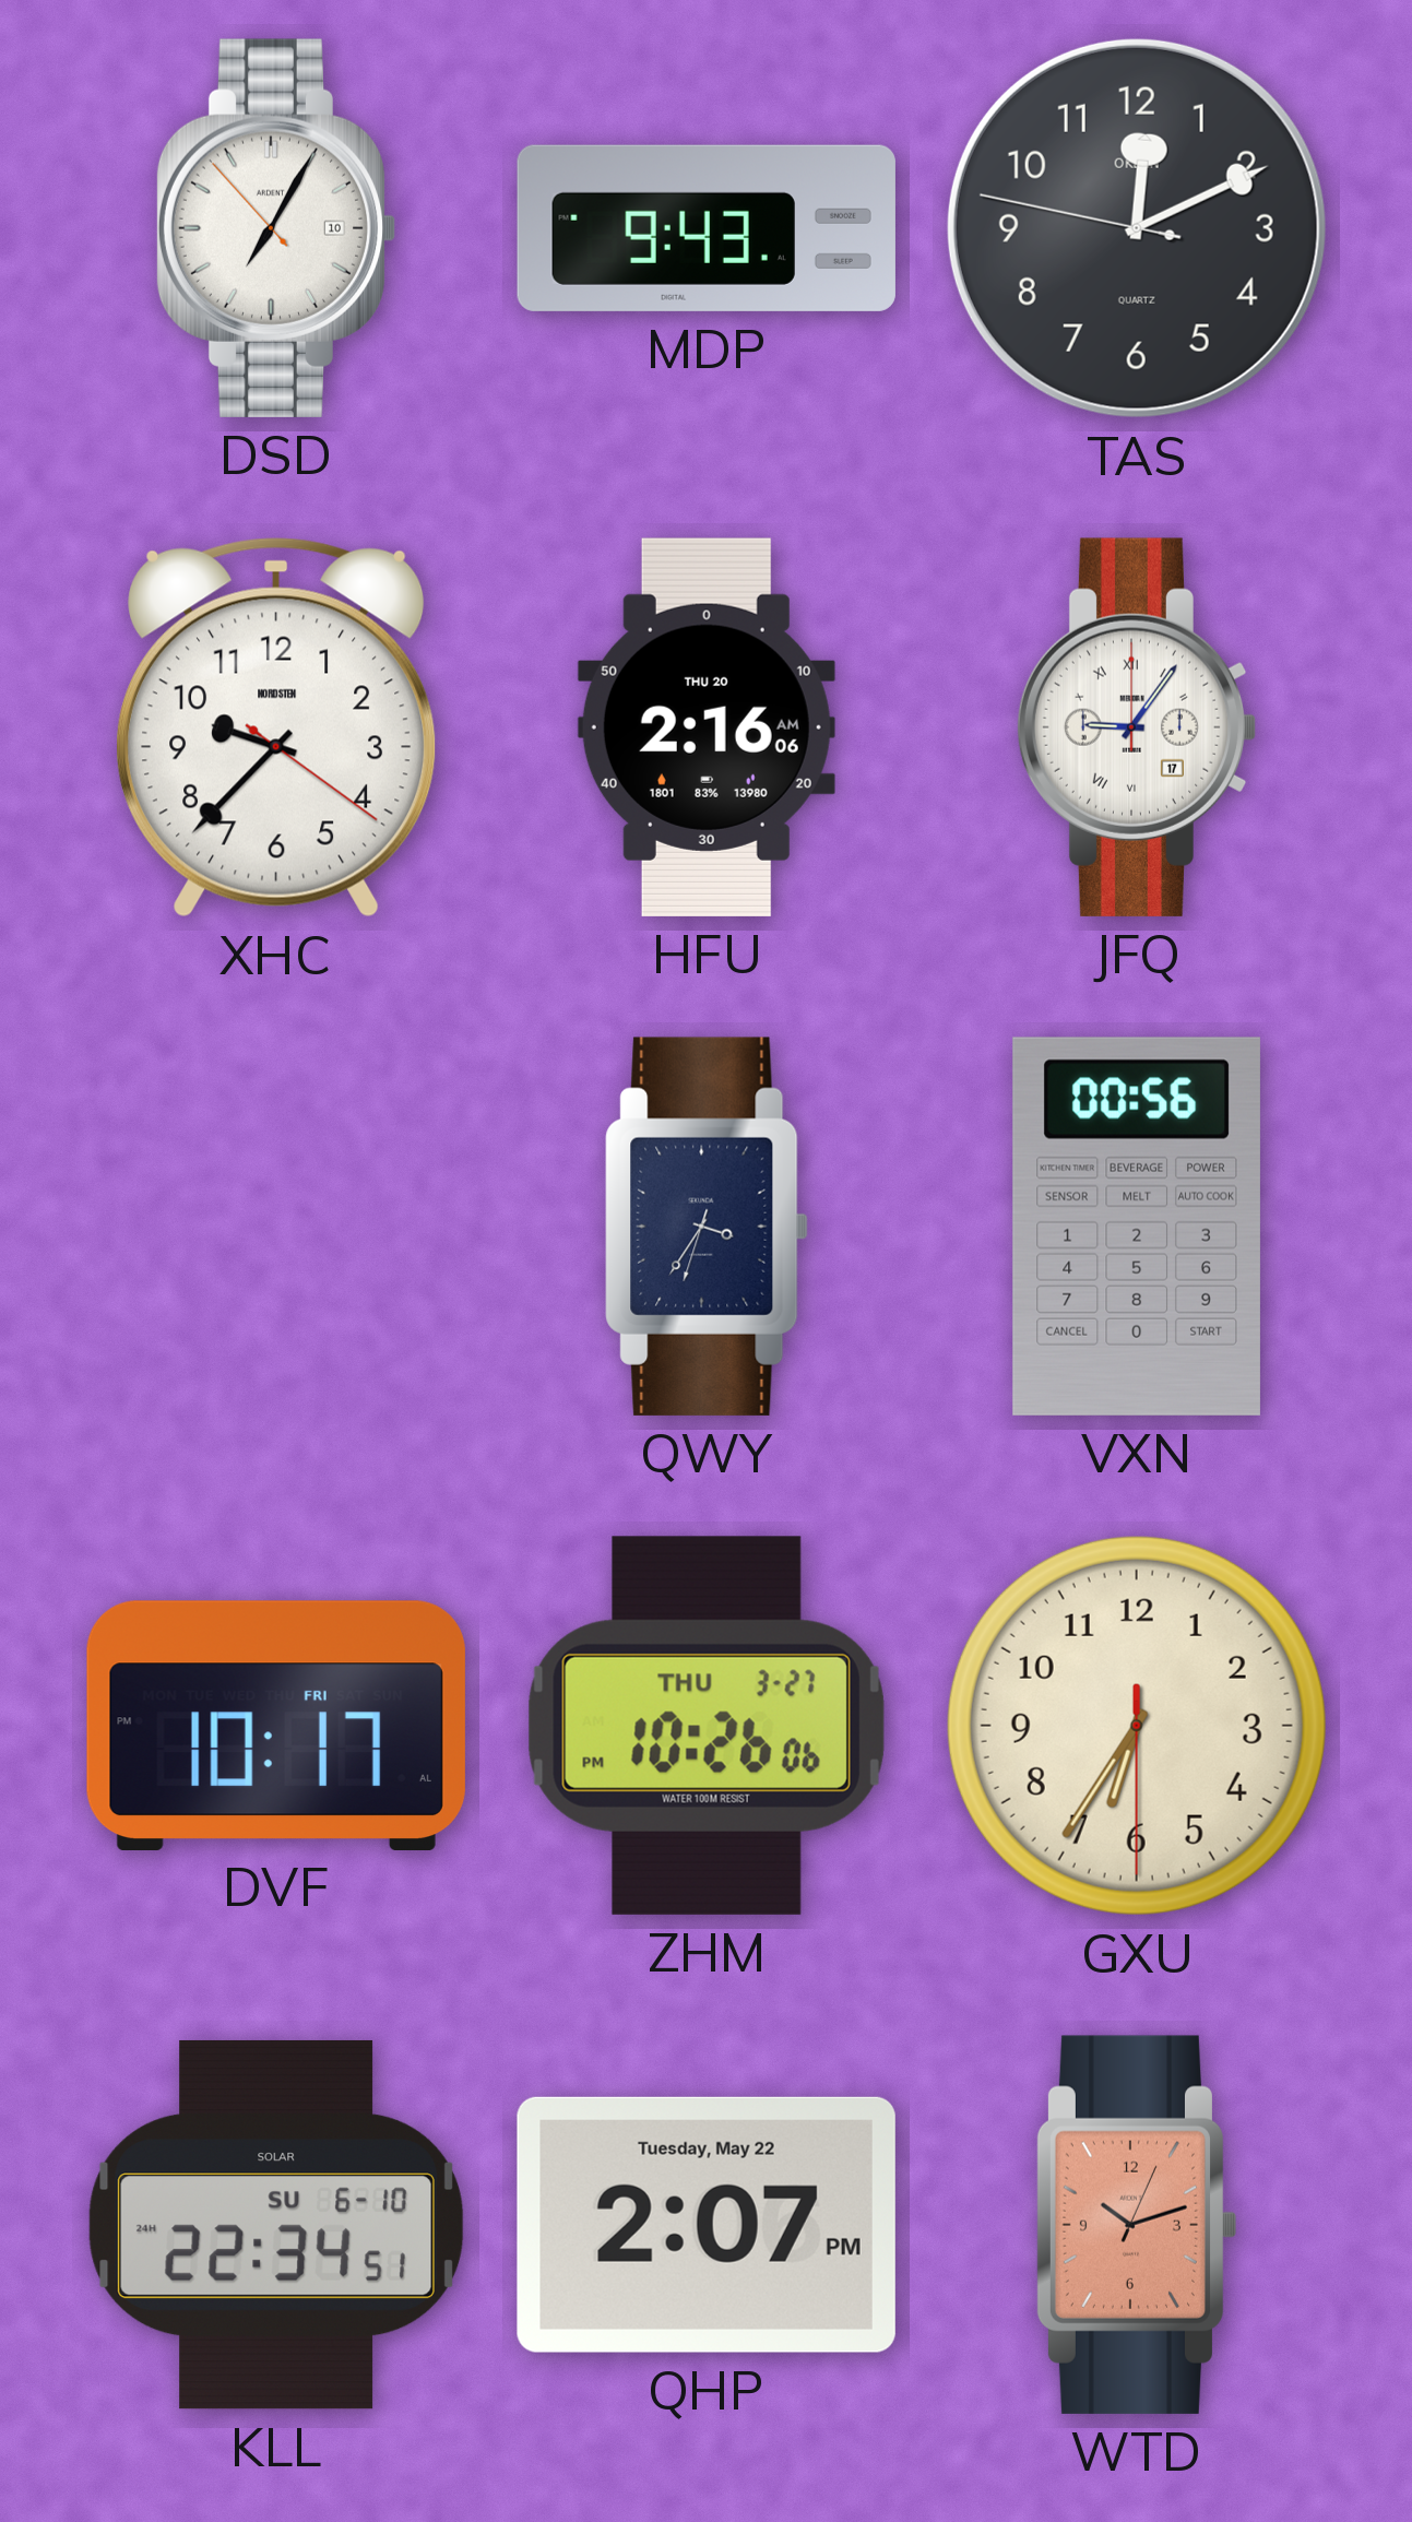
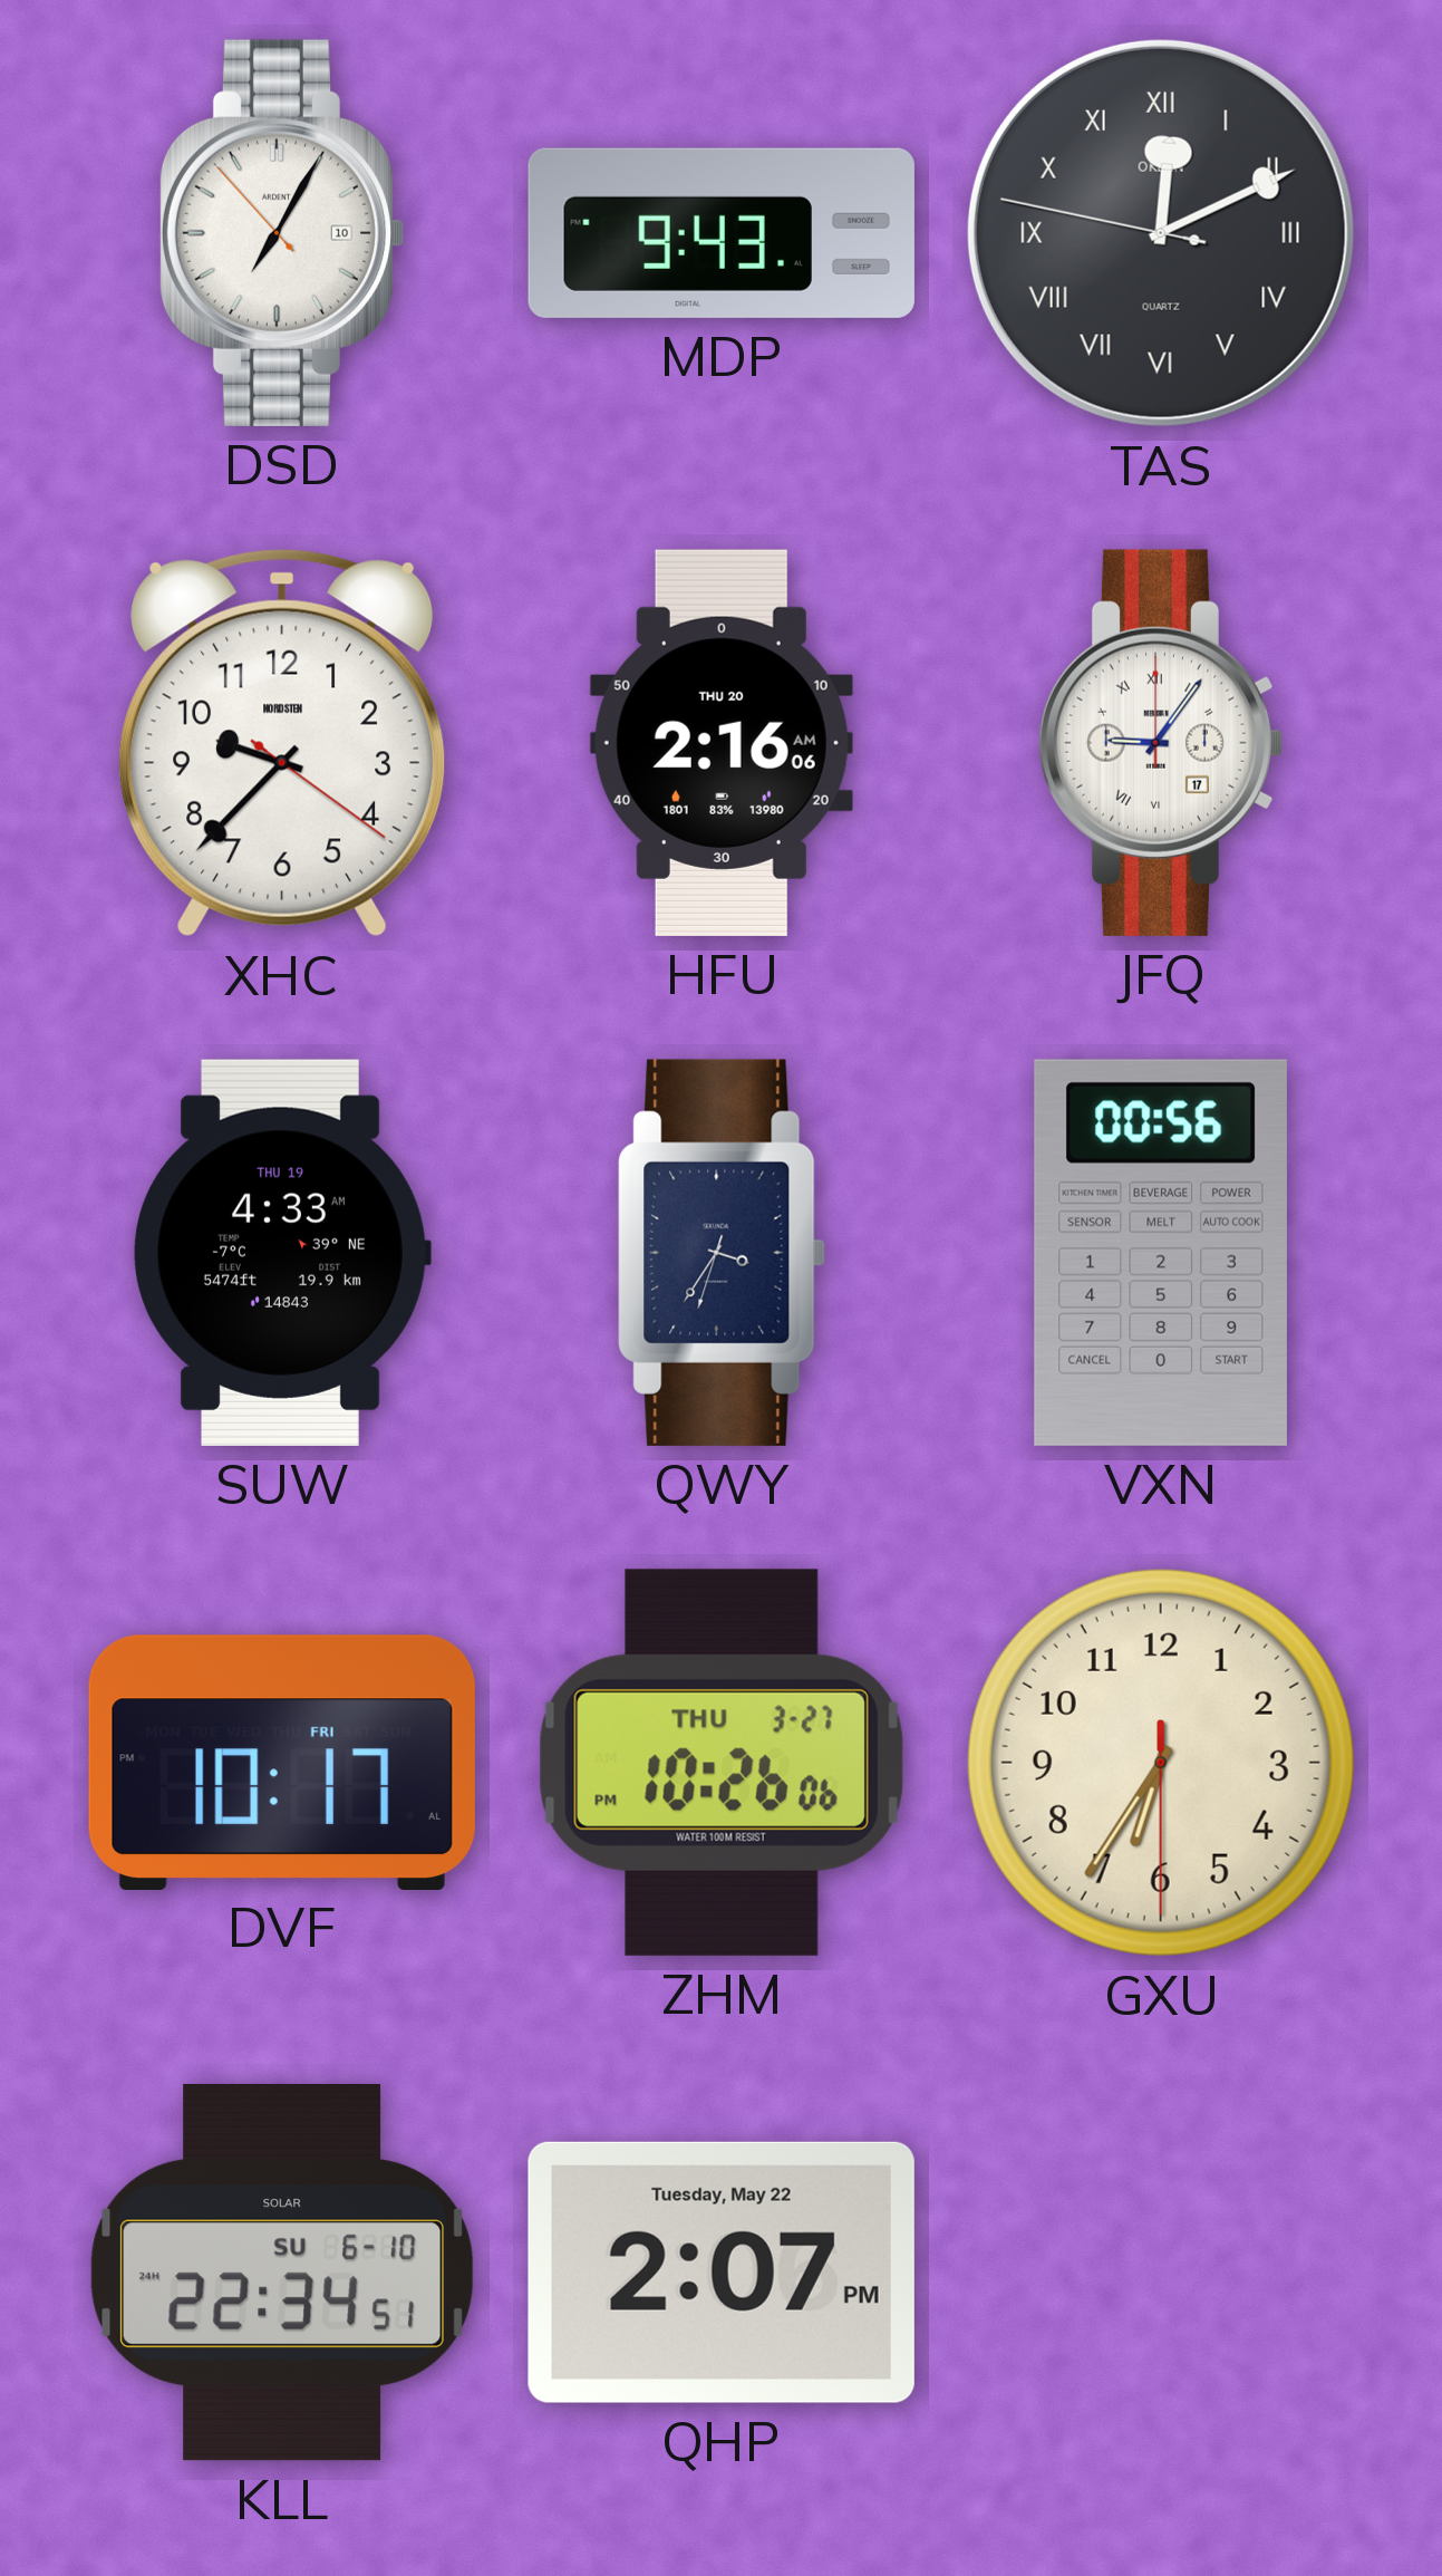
TAS numerals: Arabic -> Roman
SUW: none -> 4:33
WTD: 10:12 -> none
